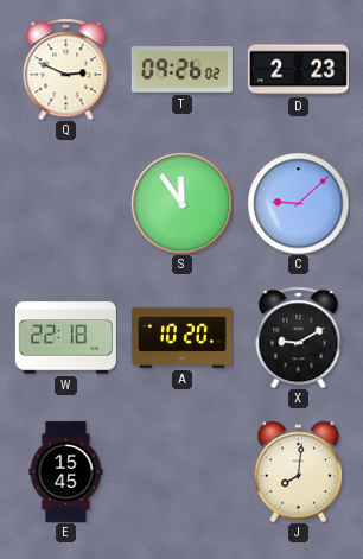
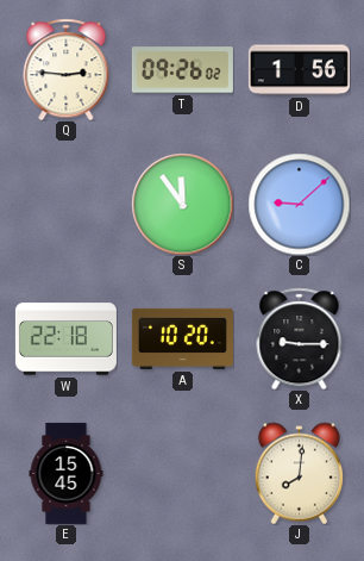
Q: 2:49 -> 2:46
D: 2:23 -> 1:56
X: 9:10 -> 9:15
